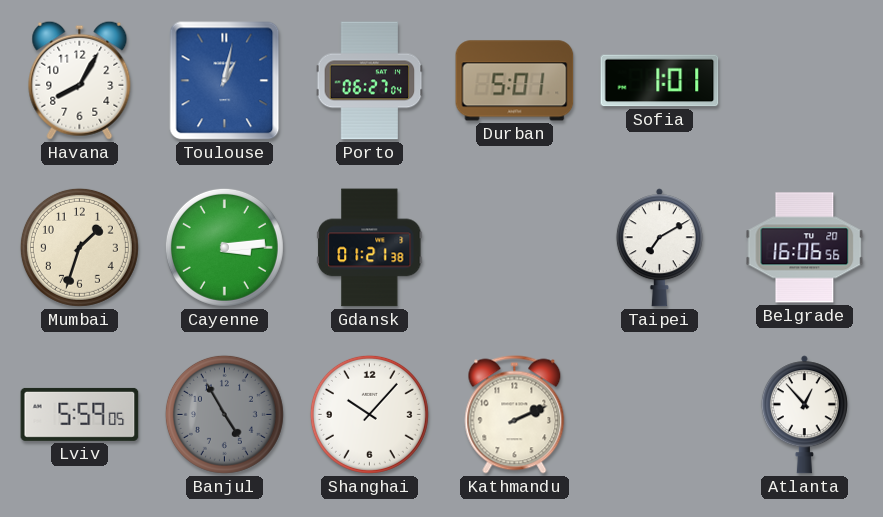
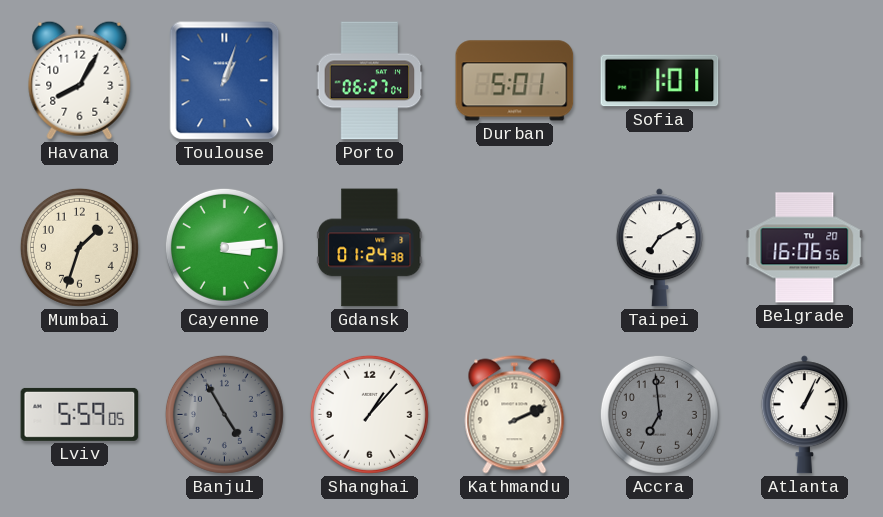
Toulouse: 1:02 -> 1:03
Gdansk: 01:21 -> 01:24
Shanghai: 10:07 -> 1:07
Accra: none -> 6:59
Atlanta: 12:53 -> 1:04
